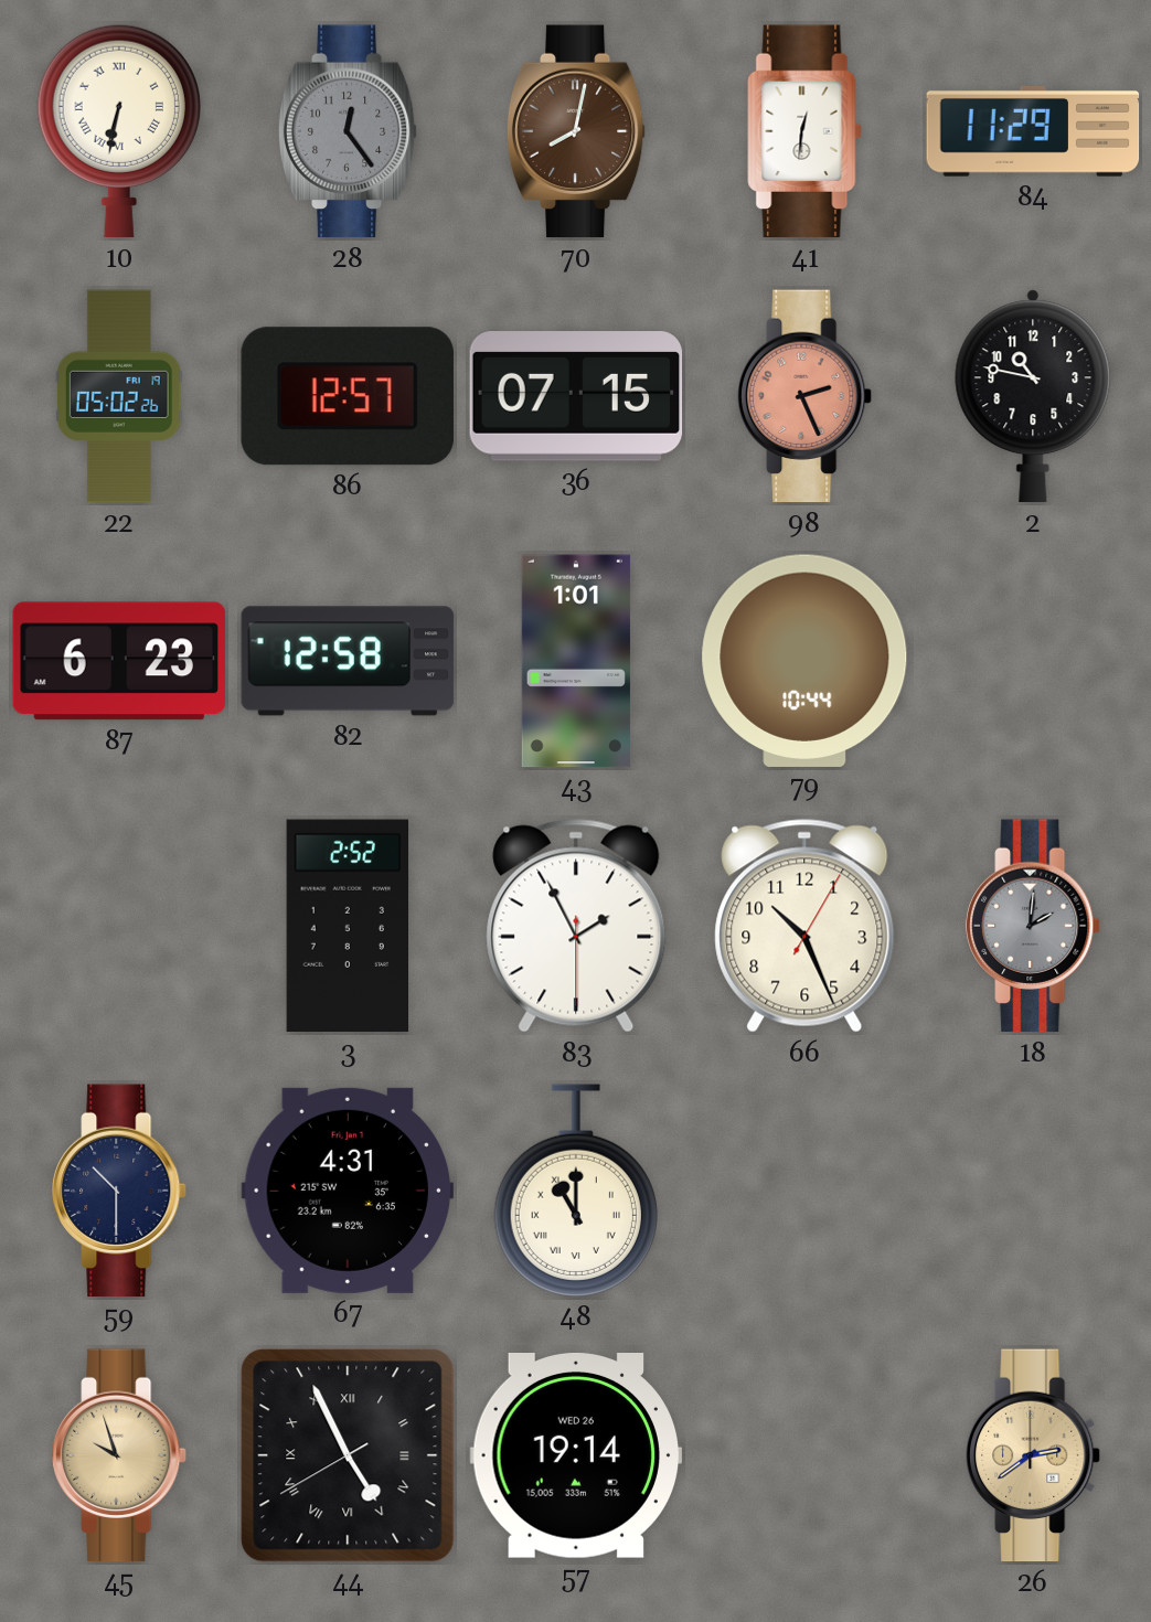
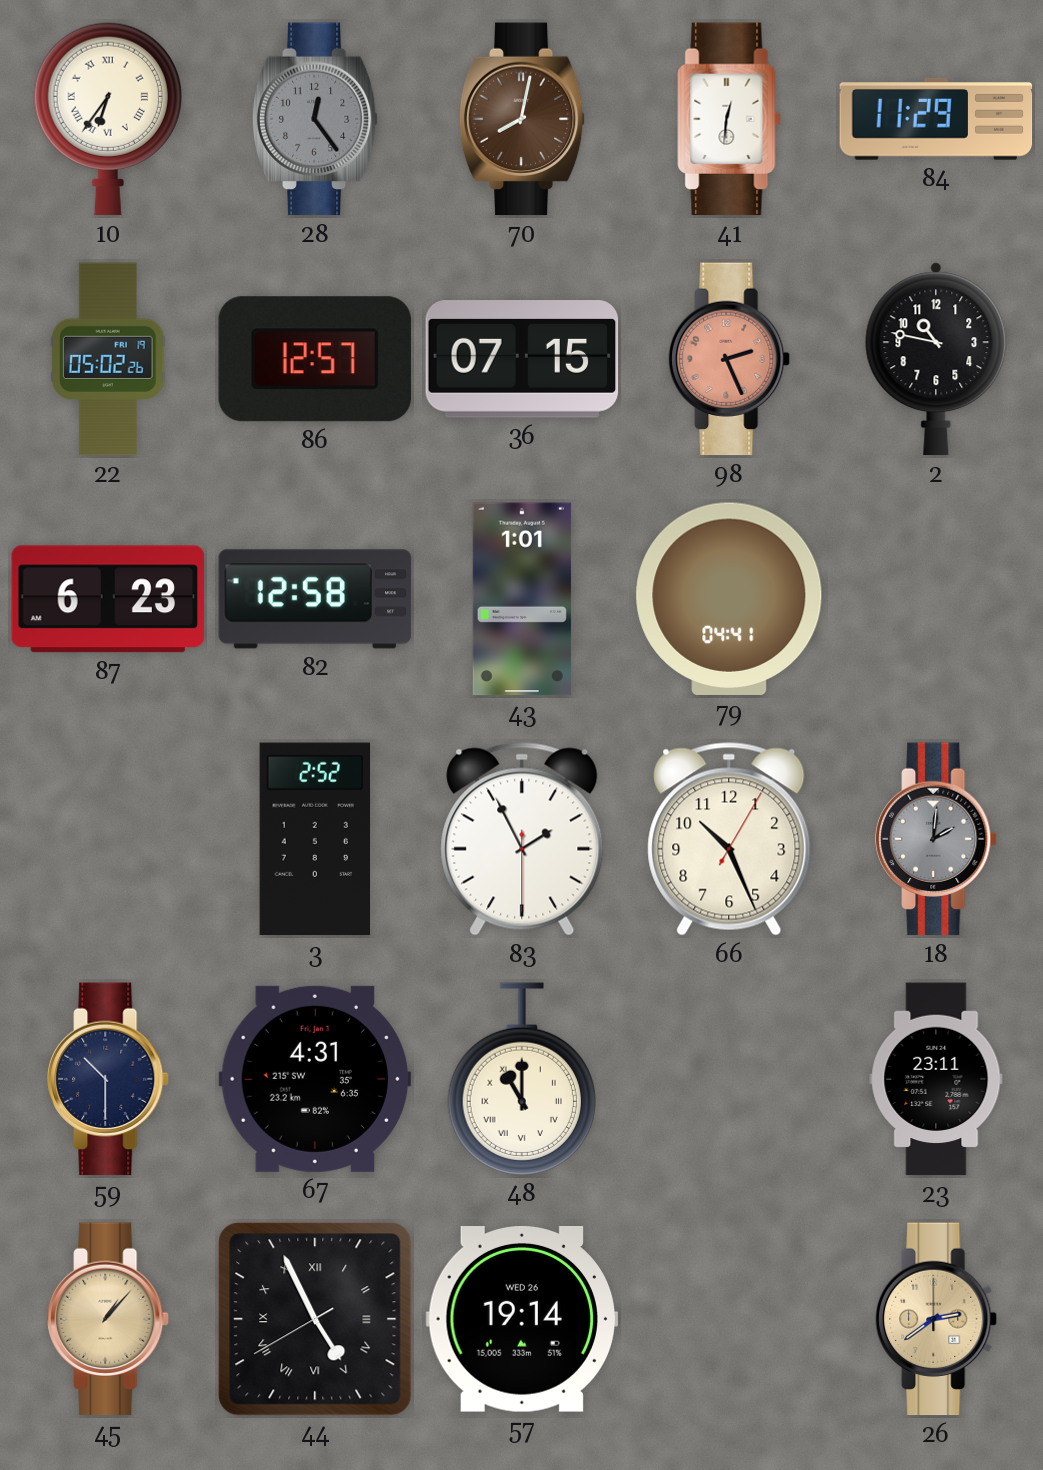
10: 6:32 -> 6:36
79: 10:44 -> 04:41
23: none -> 23:11
45: 9:57 -> 1:07
